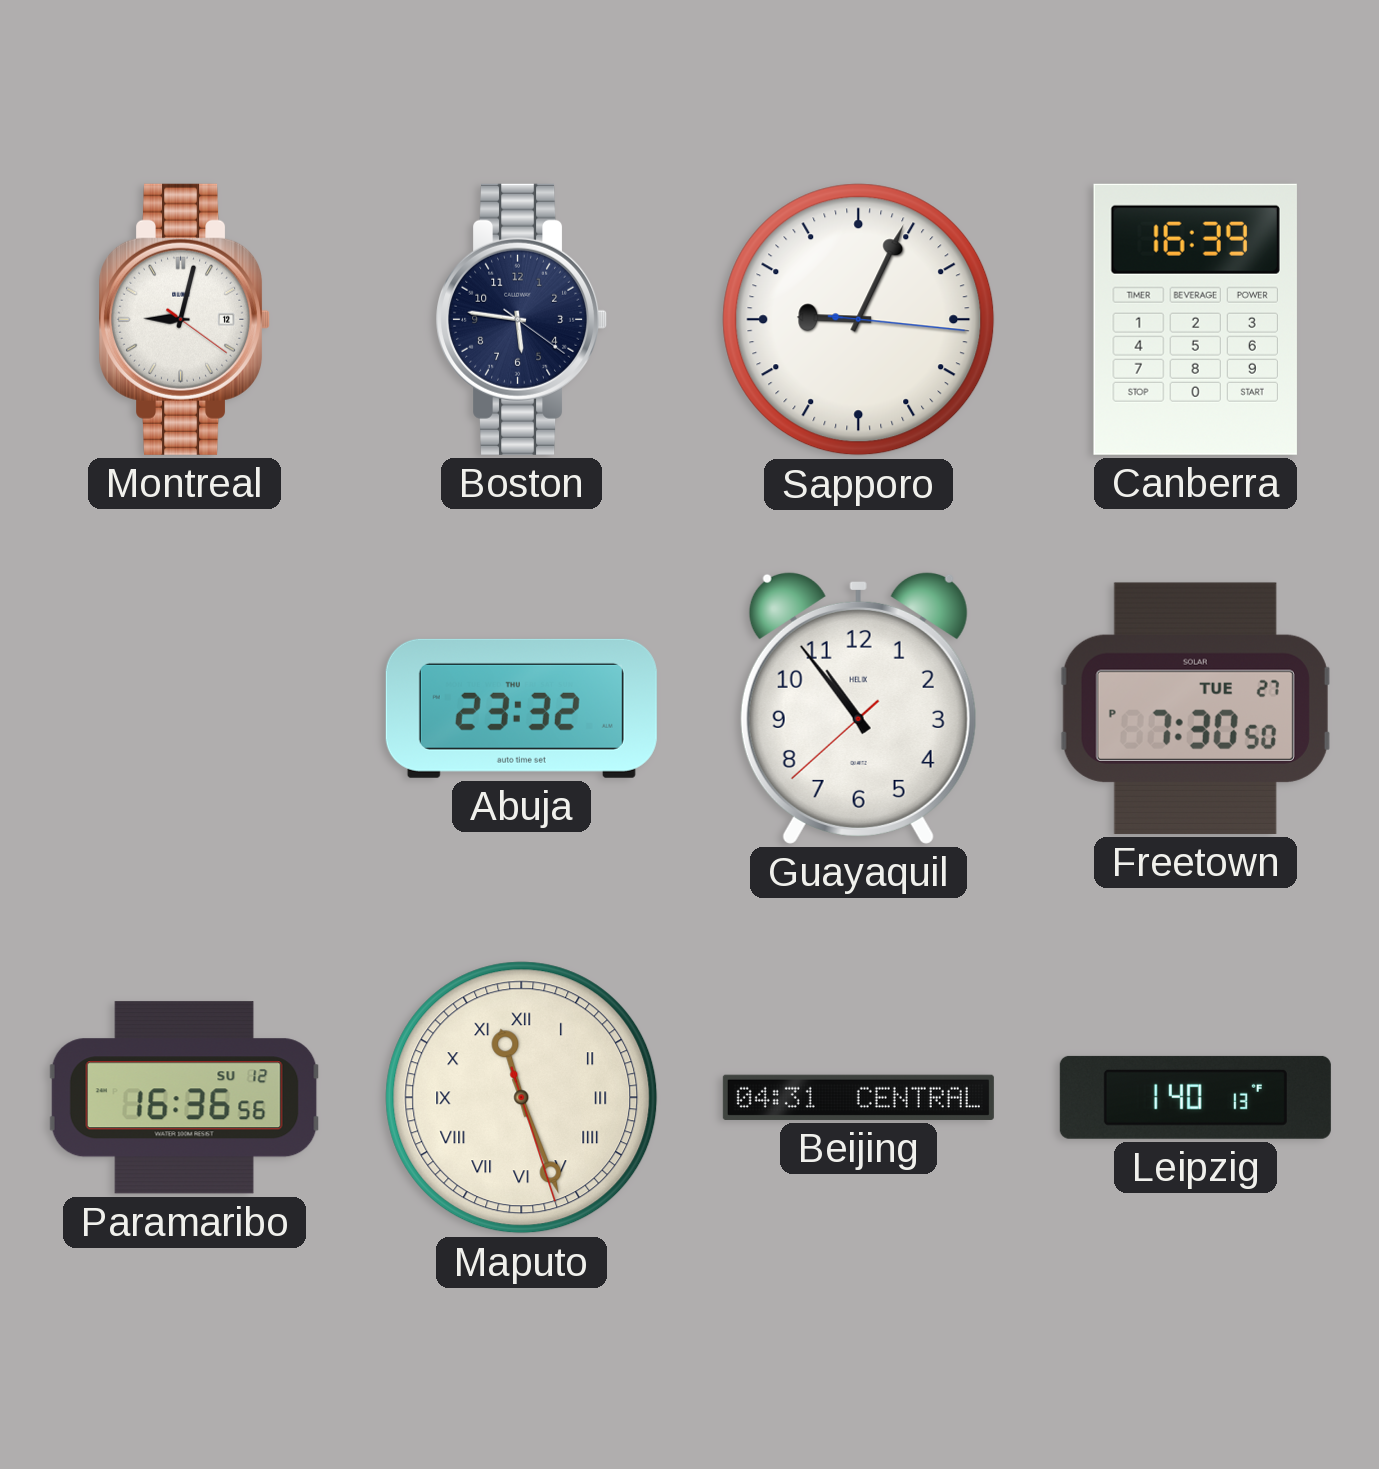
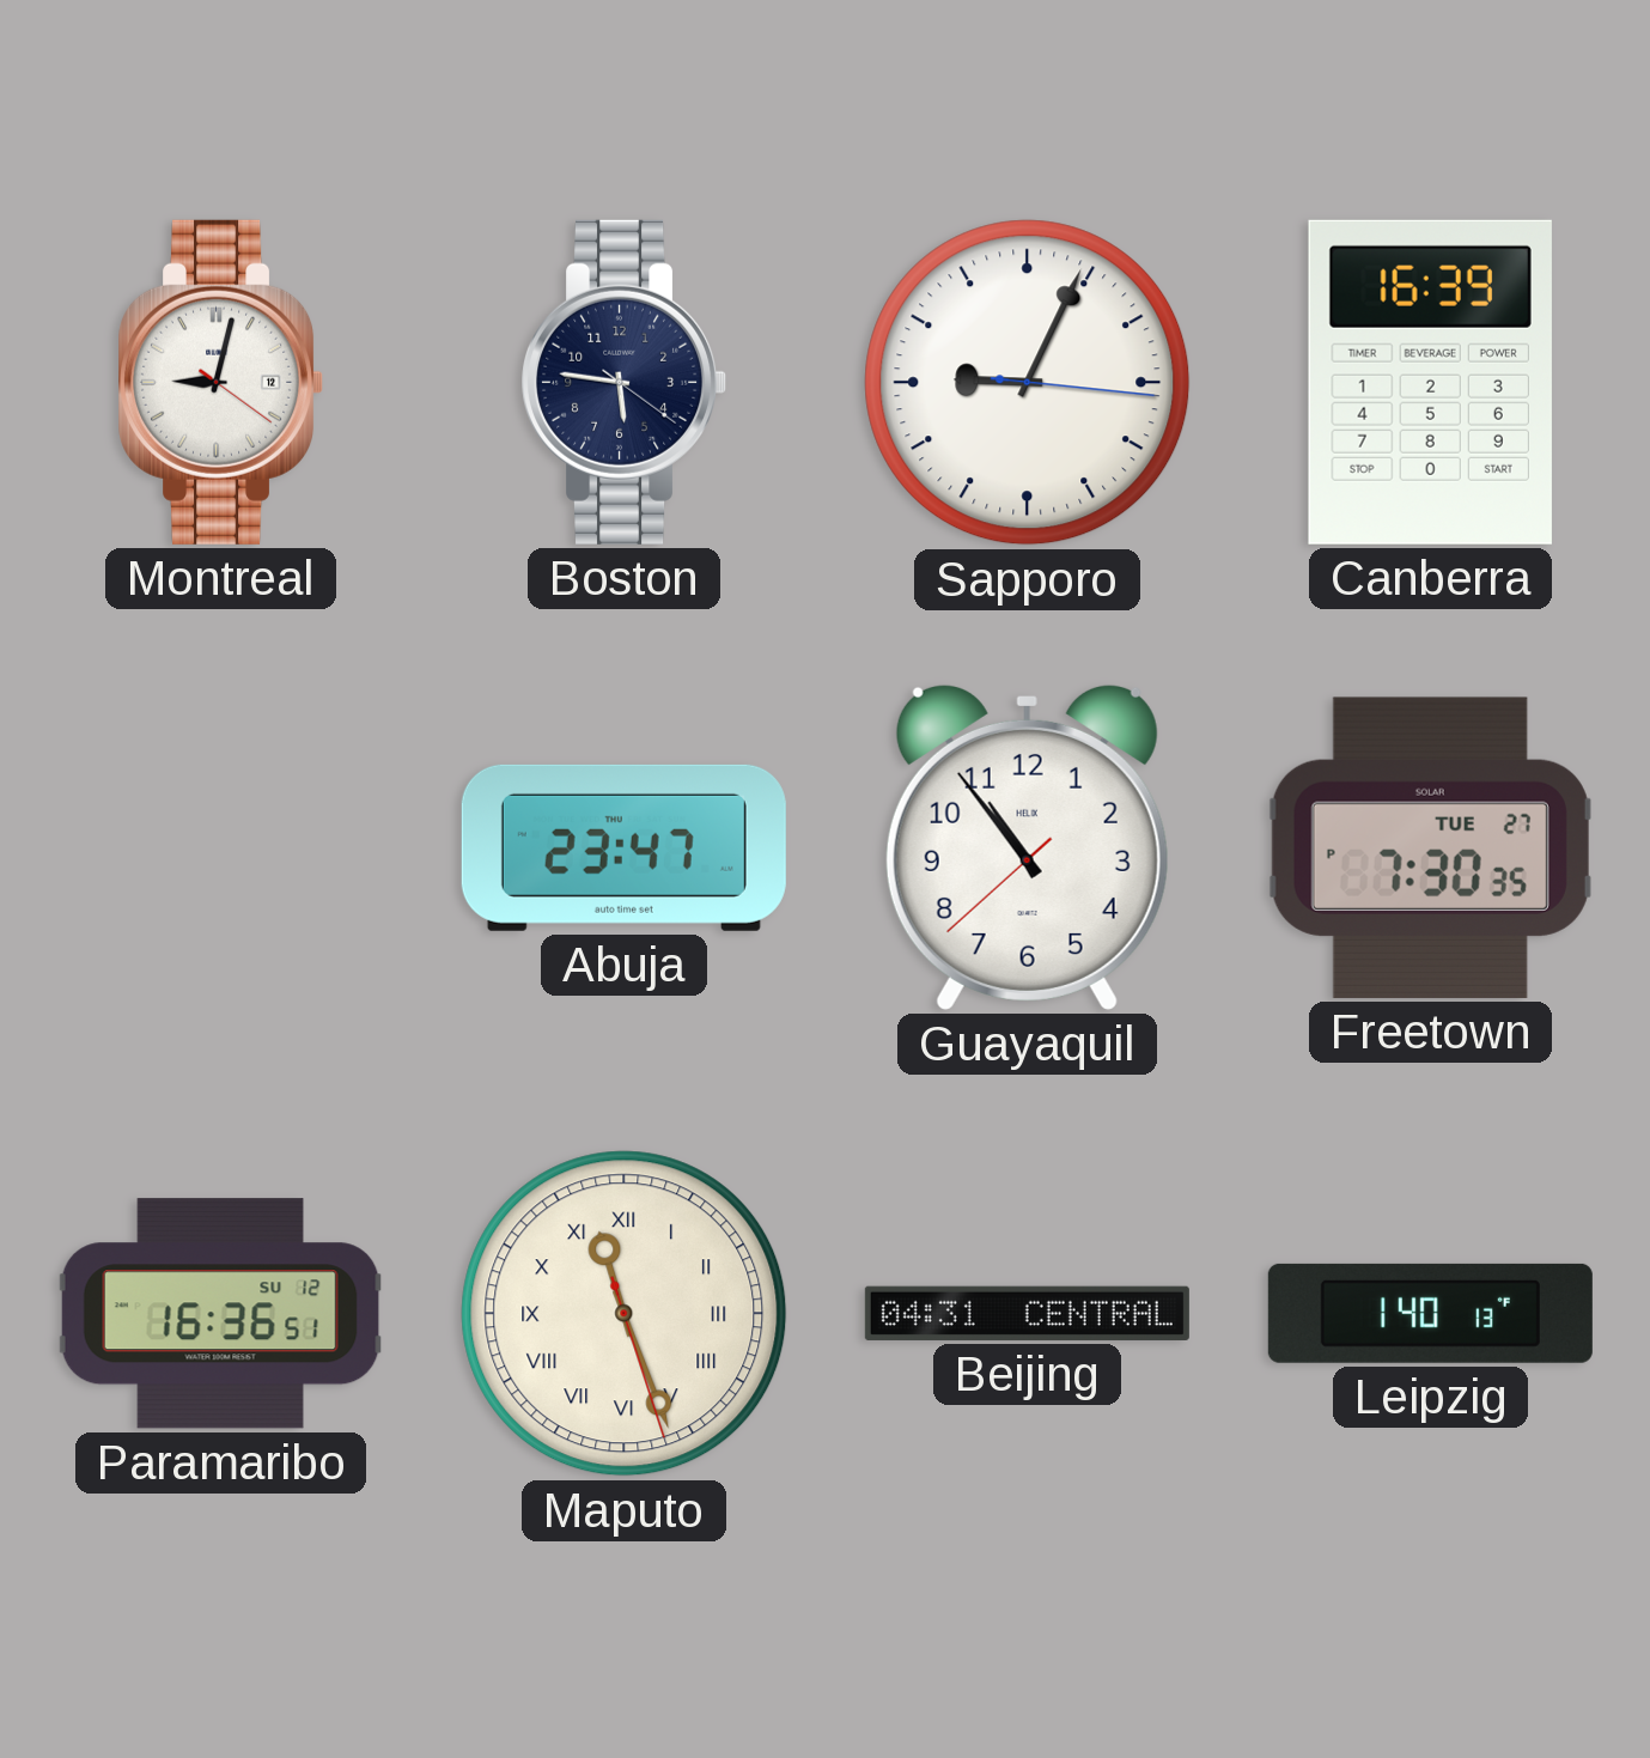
Abuja: 23:32 -> 23:47
Freetown: 7:30:50 PM -> 7:30:35 PM
Paramaribo: 16:36:56 -> 16:36:51
